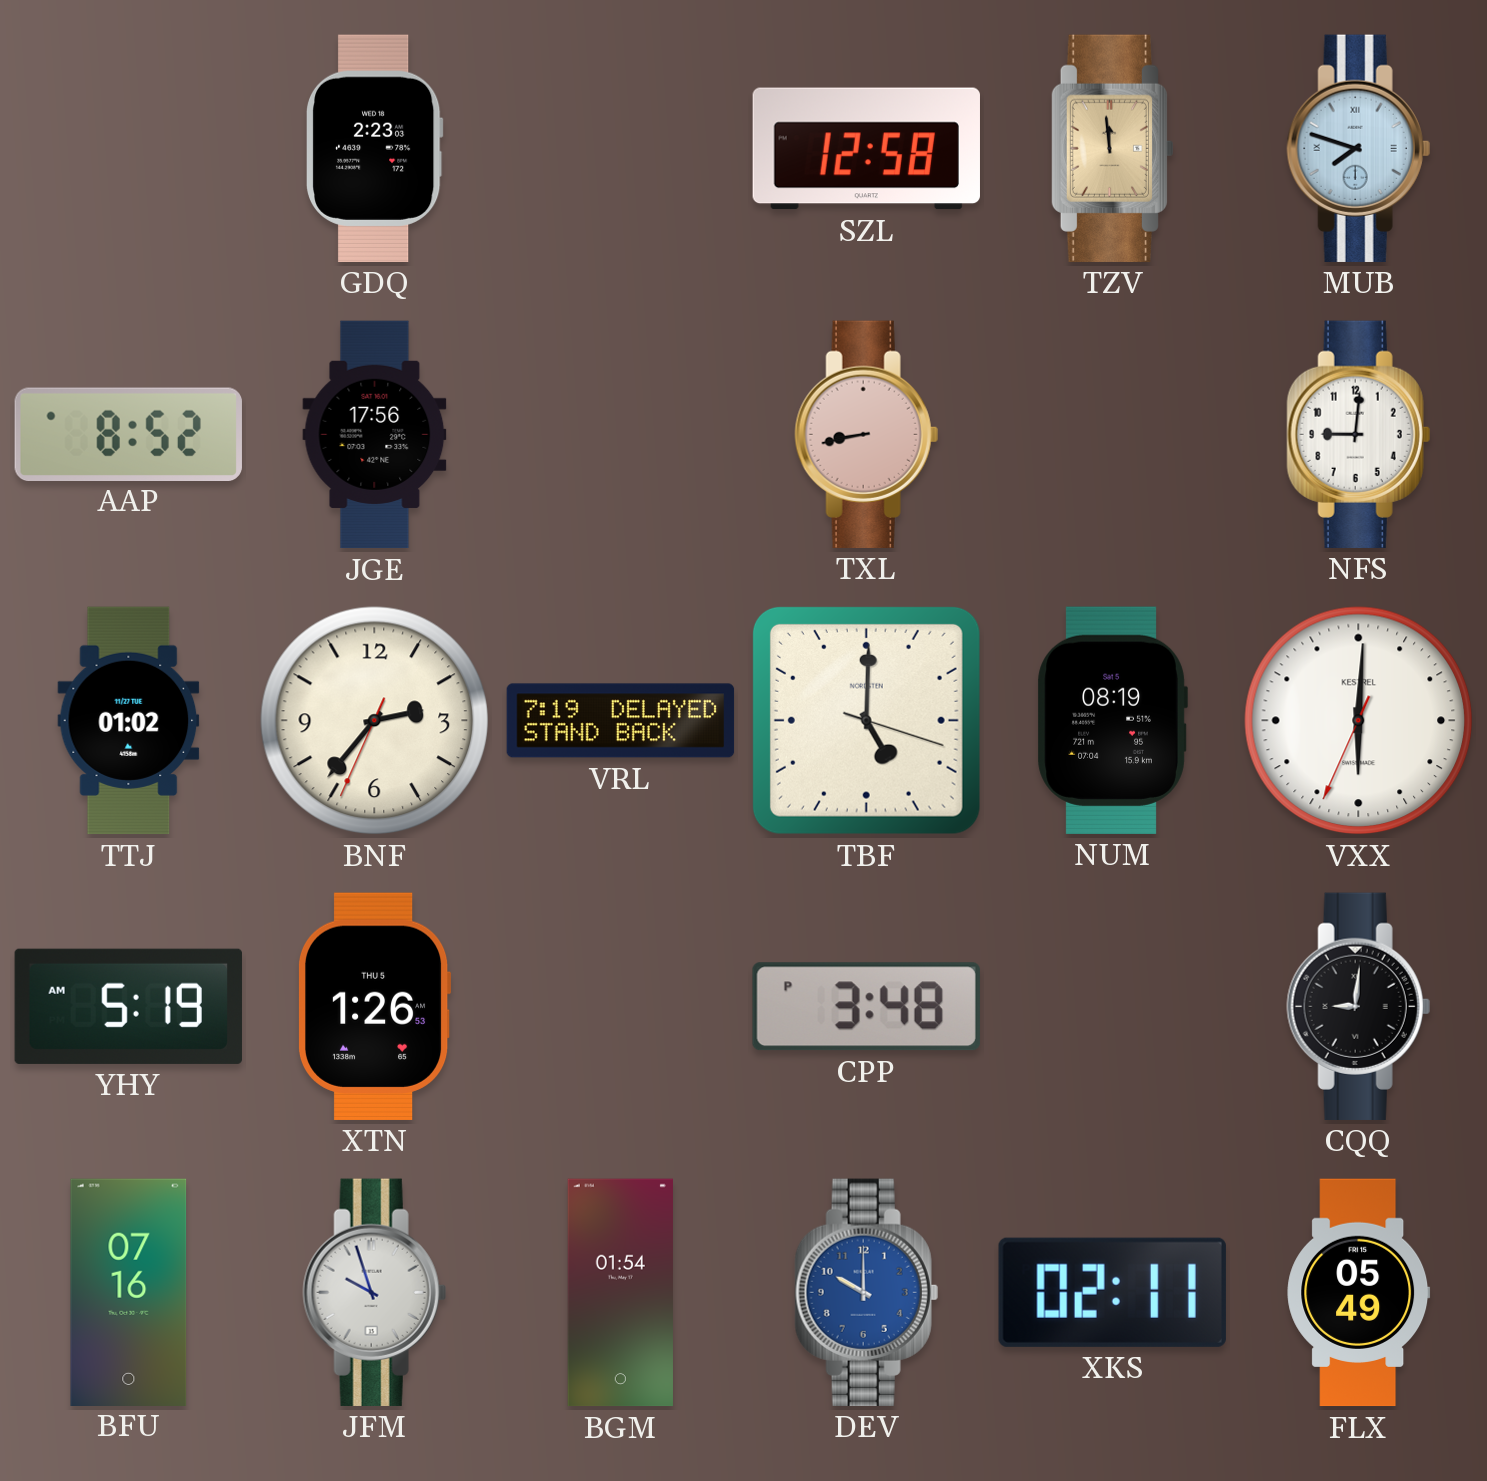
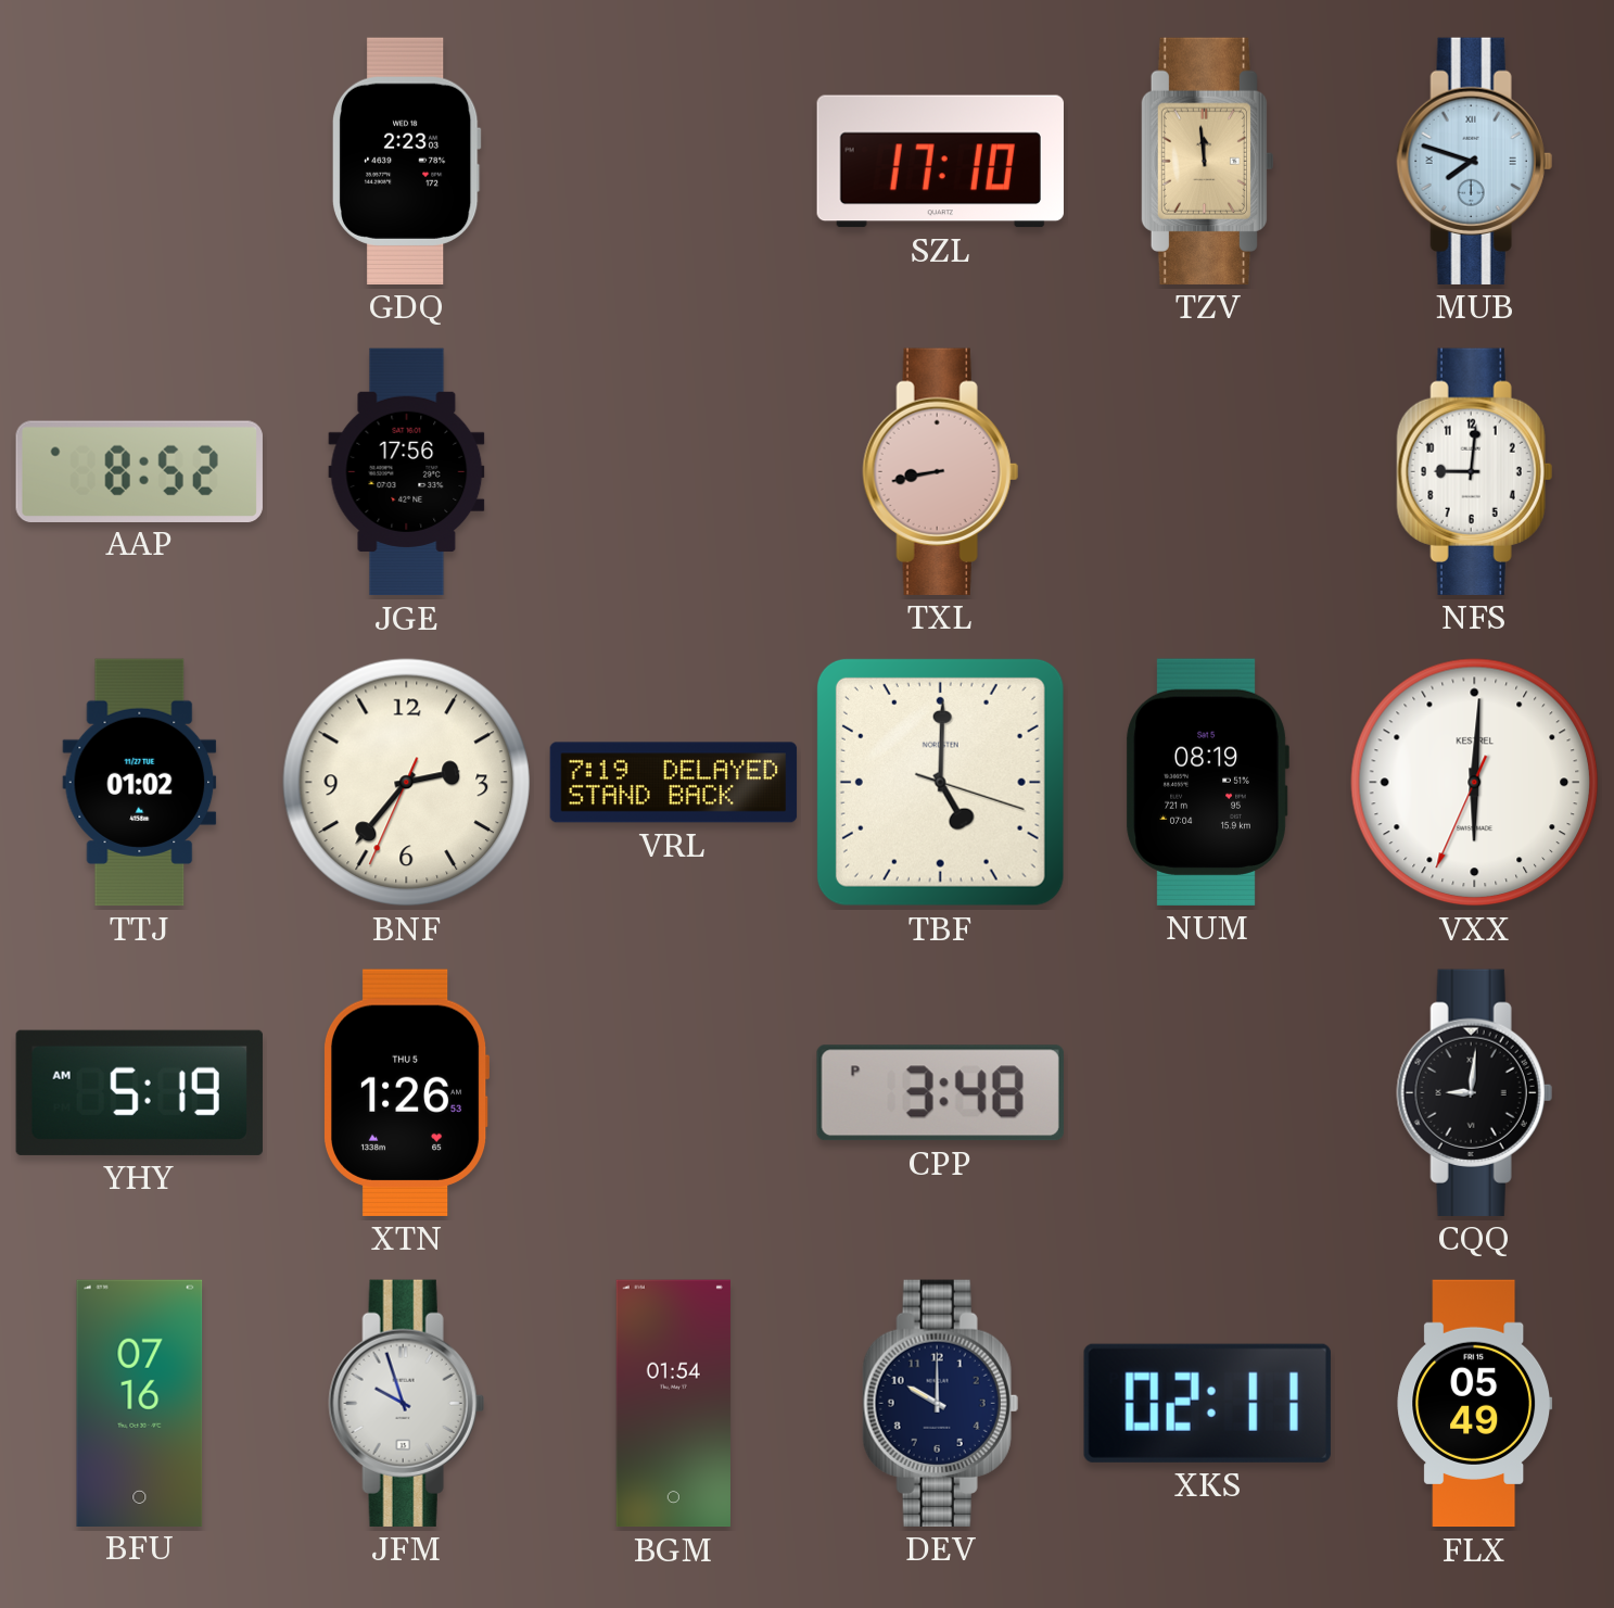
SZL: 12:58 -> 17:10
DEV dial: blue -> navy
